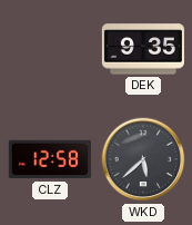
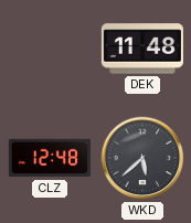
DEK: 9:35 -> 11:48
CLZ: 12:58 -> 12:48
